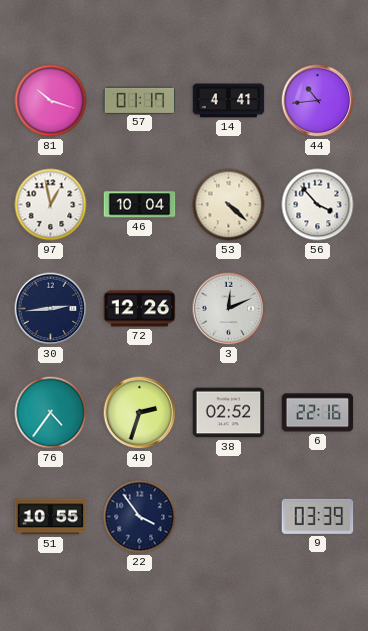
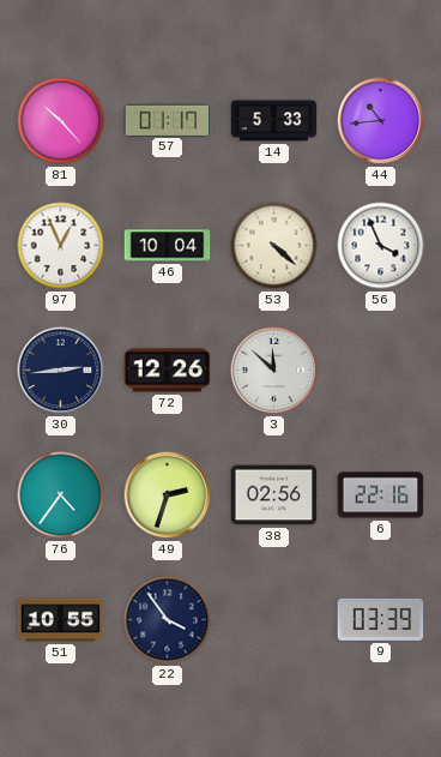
81: 10:18 -> 10:23
14: 4:41 -> 5:33
97: 12:58 -> 12:56
56: 3:53 -> 3:56
3: 12:11 -> 11:52
38: 02:52 -> 02:56
